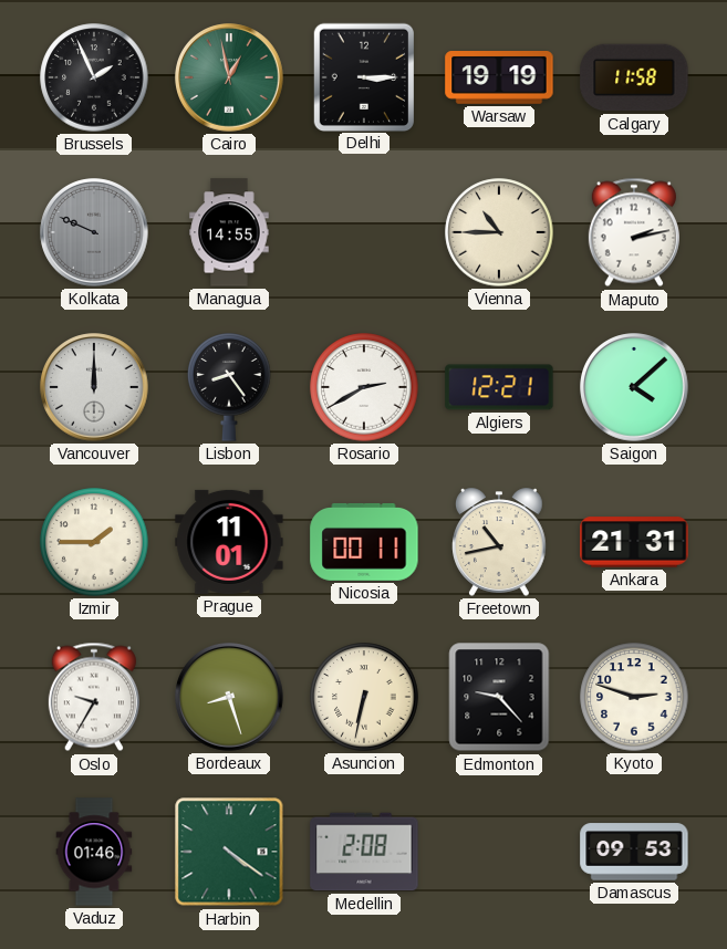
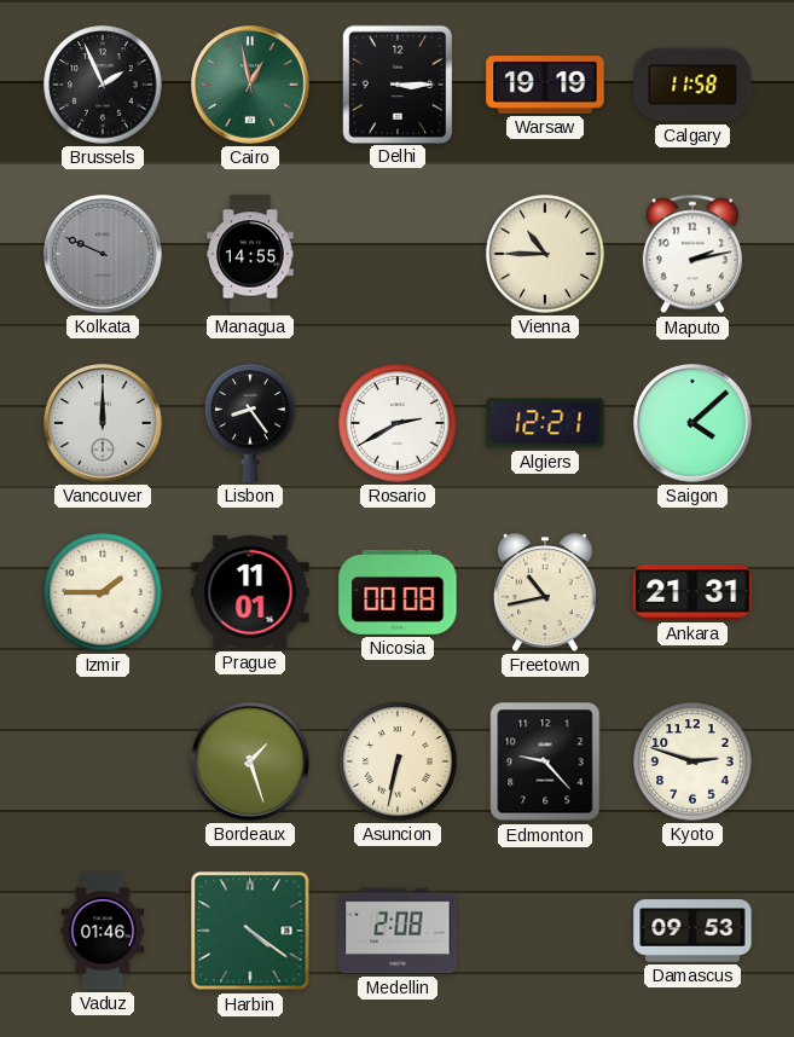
Nicosia: 00:11 -> 00:08
Oslo: 9:35 -> none
Bordeaux: 8:27 -> 1:27
